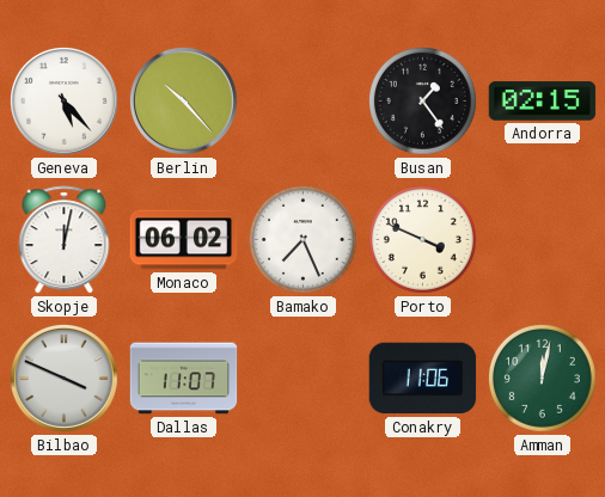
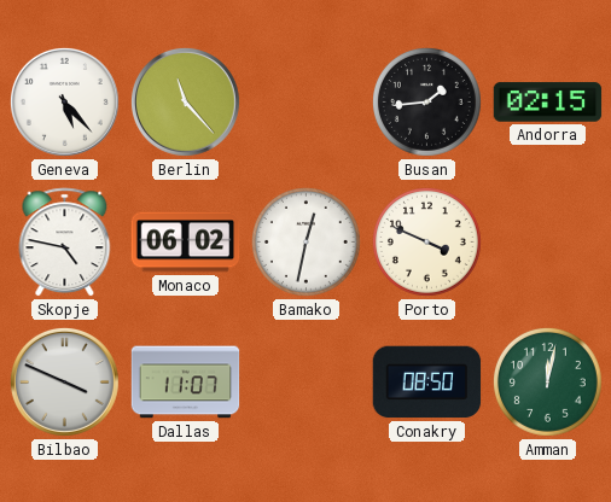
Berlin: 10:23 -> 11:23
Busan: 1:24 -> 1:44
Skopje: 12:02 -> 4:47
Bamako: 7:26 -> 12:32
Conakry: 11:06 -> 08:50
